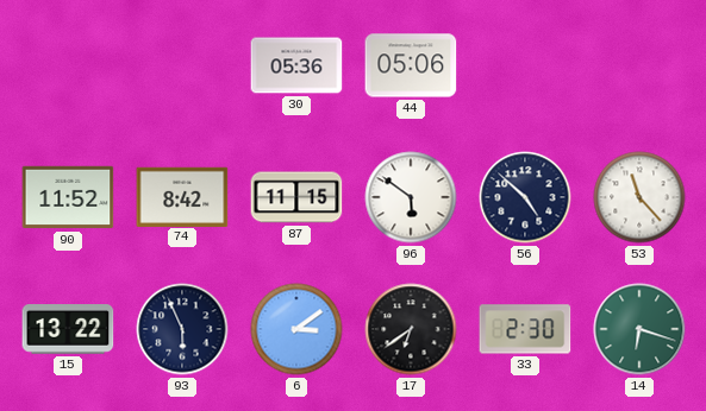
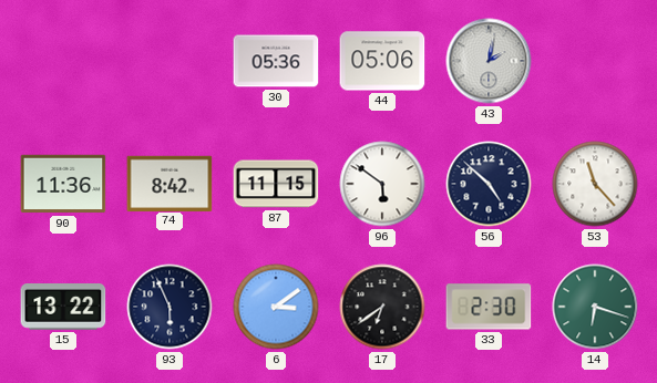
43: none -> 2:02
90: 11:52 -> 11:36
